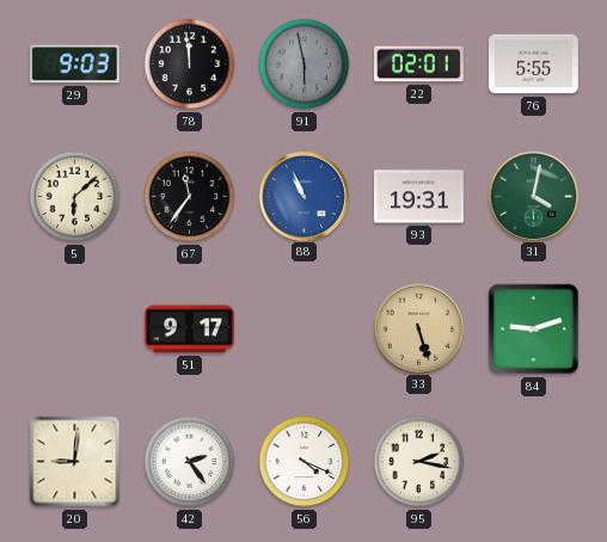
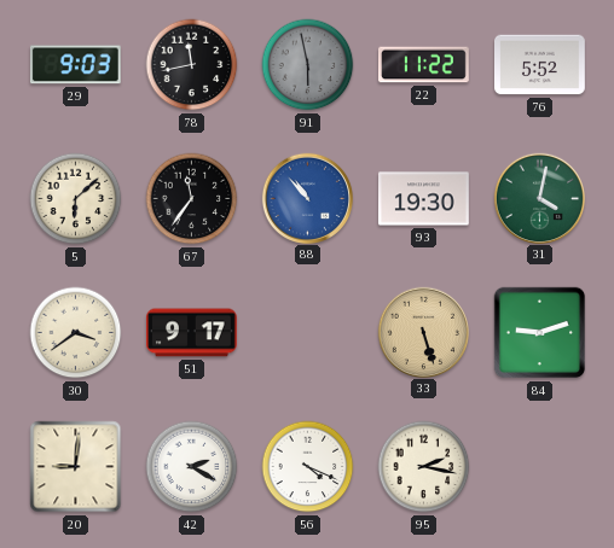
78: 11:59 -> 11:43
22: 02:01 -> 11:22
76: 5:55 -> 5:52
88: 10:56 -> 10:53
93: 19:31 -> 19:30
30: none -> 3:39
42: 2:24 -> 2:20
